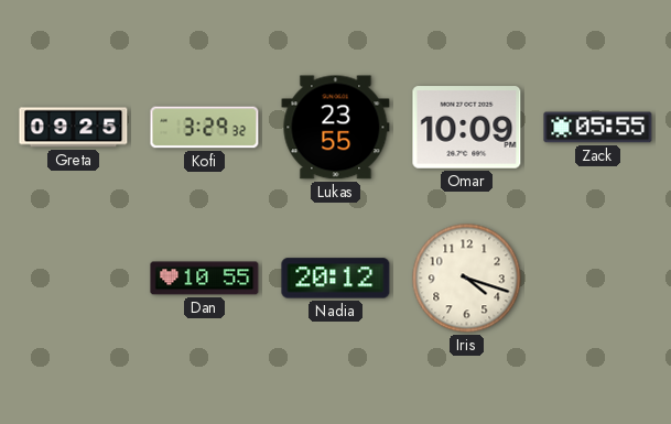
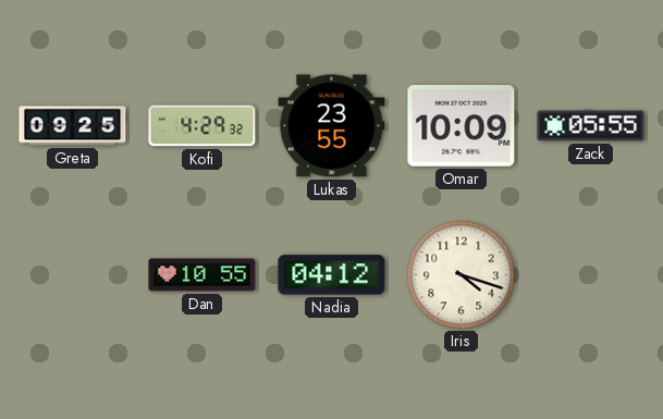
Kofi: 3:29 -> 4:29
Nadia: 20:12 -> 04:12
